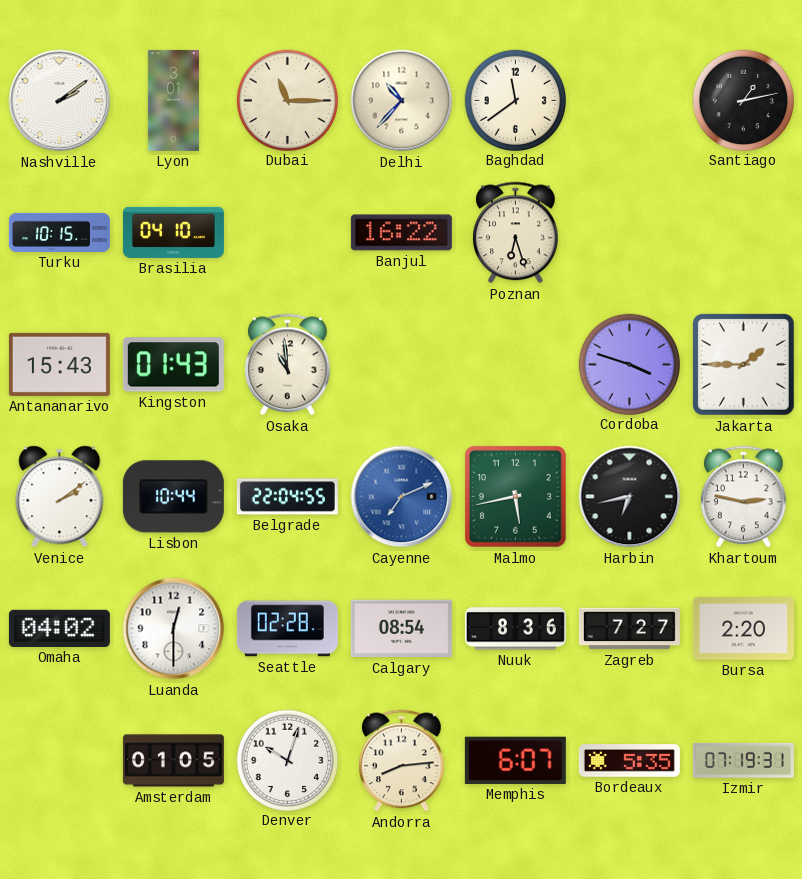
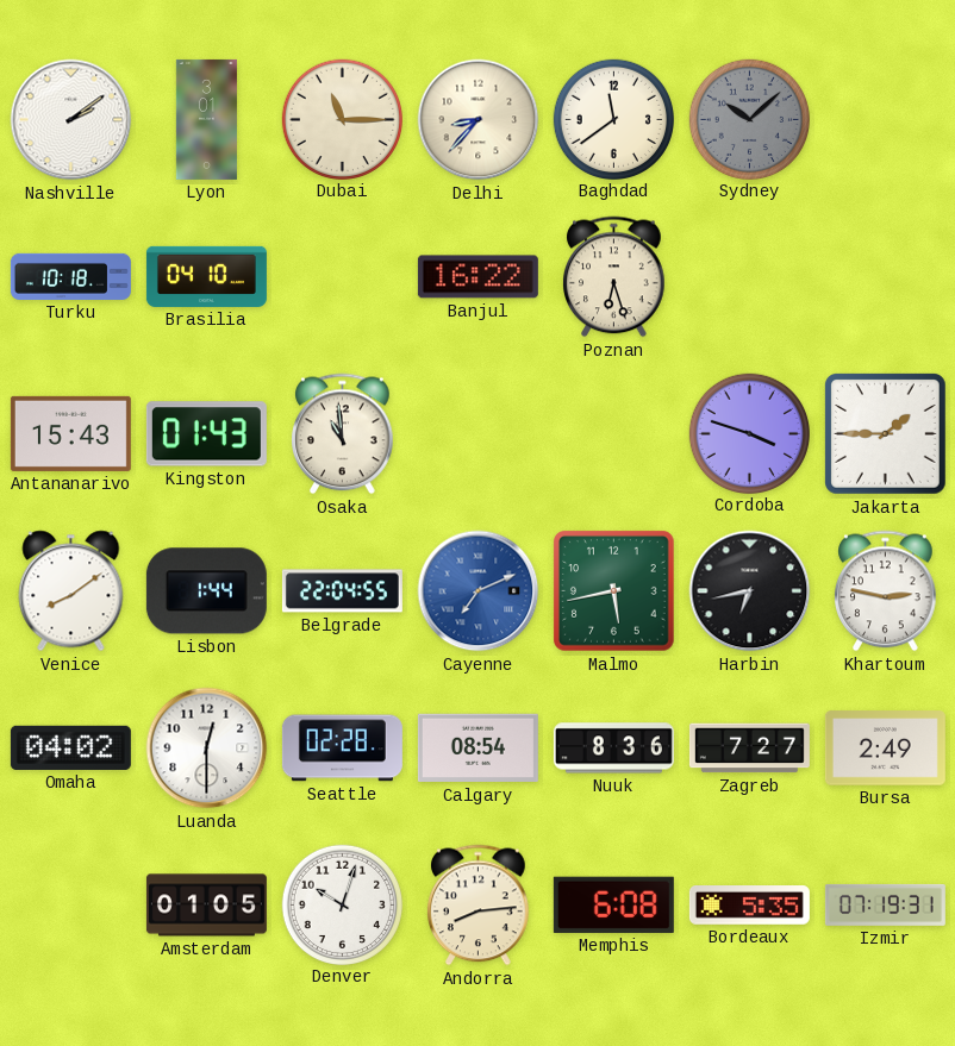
Delhi: 10:37 -> 8:37
Sydney: none -> 10:08
Santiago: 1:13 -> none
Turku: 10:15 -> 10:18
Venice: 2:09 -> 8:09
Lisbon: 10:44 -> 1:44
Bursa: 2:20 -> 2:49
Memphis: 6:07 -> 6:08
